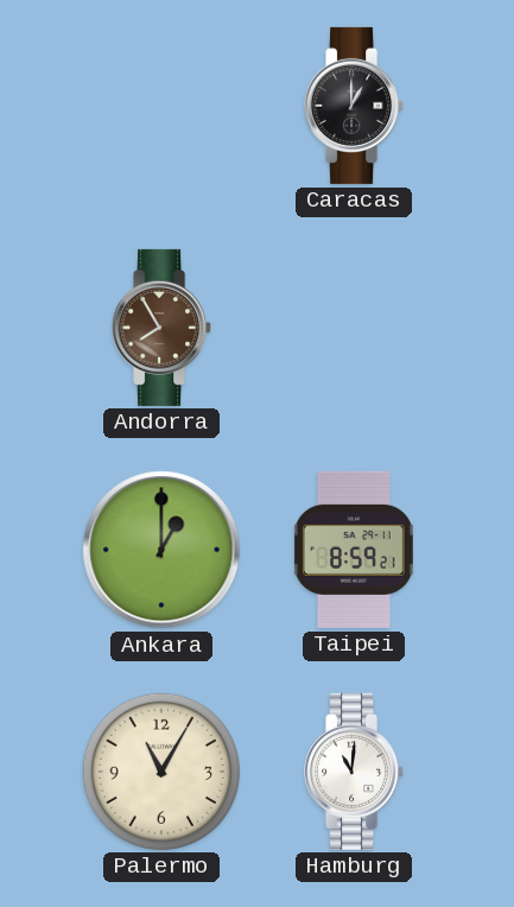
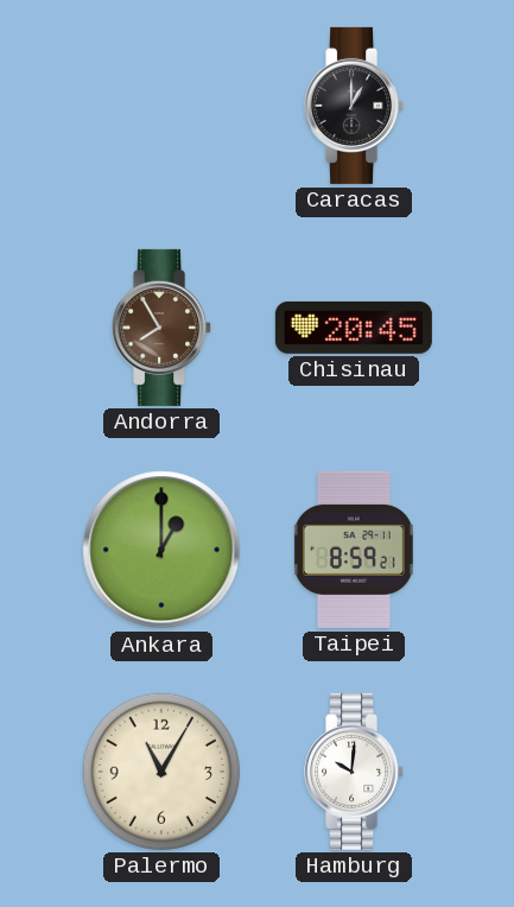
Chisinau: none -> 20:45
Hamburg: 11:01 -> 10:01
